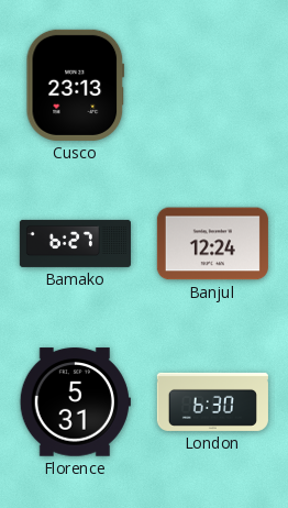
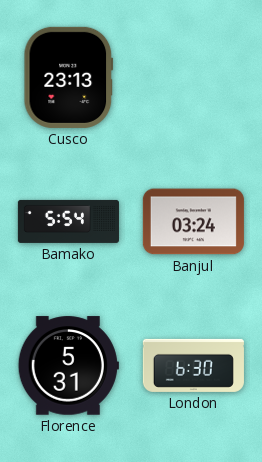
Bamako: 6:27 -> 5:54
Banjul: 12:24 -> 03:24
